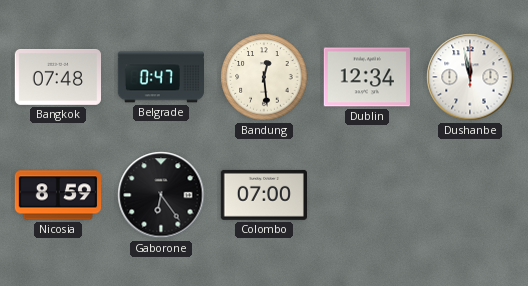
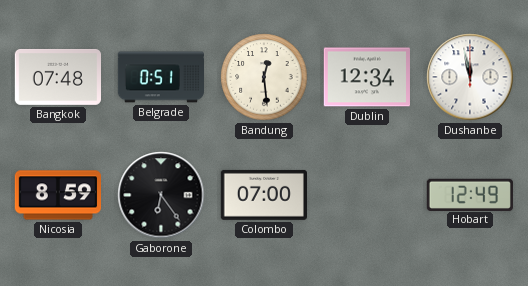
Belgrade: 0:47 -> 0:51
Hobart: none -> 12:49
